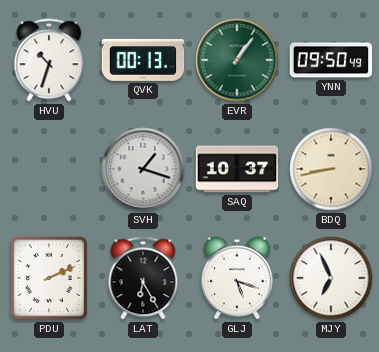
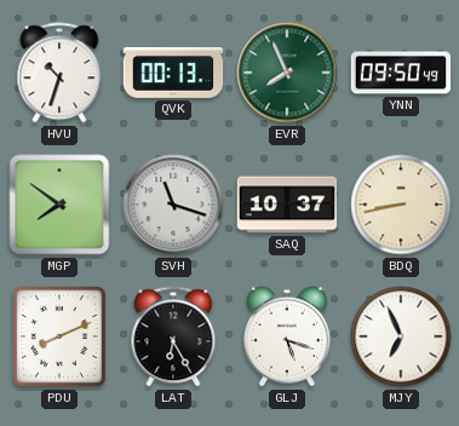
EVR: 1:06 -> 7:56
MGP: none -> 7:51
SVH: 1:18 -> 11:18
PDU: 2:11 -> 8:11
